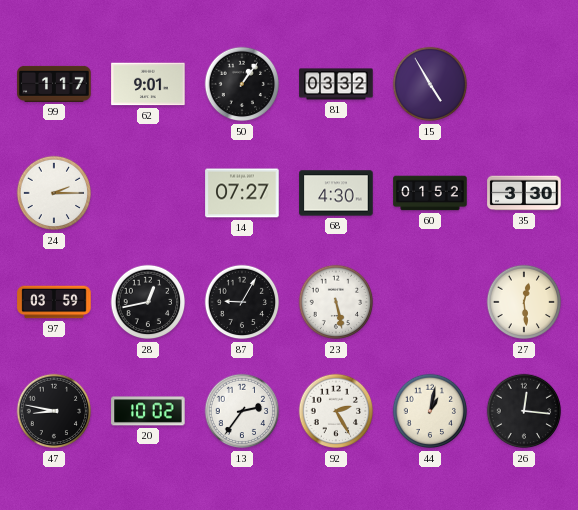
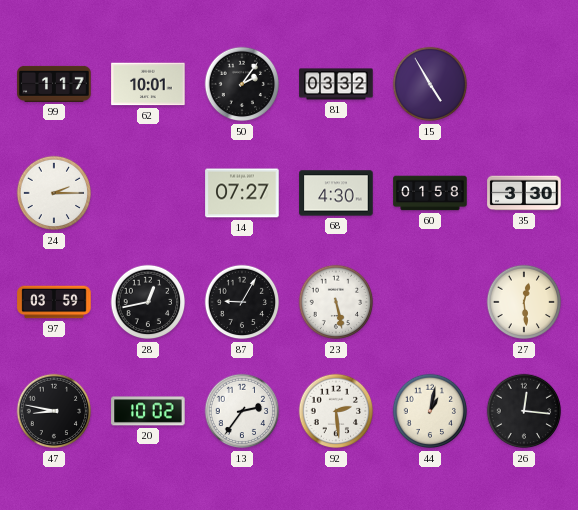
62: 9:01 -> 10:01
50: 1:06 -> 2:06
60: 01:52 -> 01:58
92: 2:25 -> 2:29
